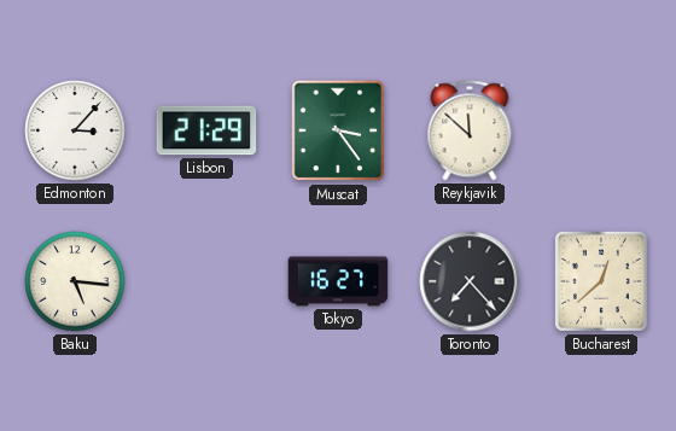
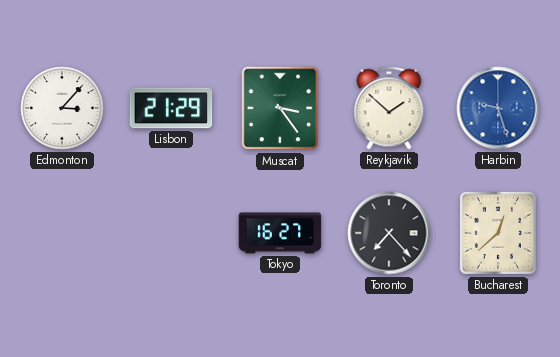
Reykjavik: 11:52 -> 1:52
Harbin: none -> 9:27
Baku: 5:16 -> none
